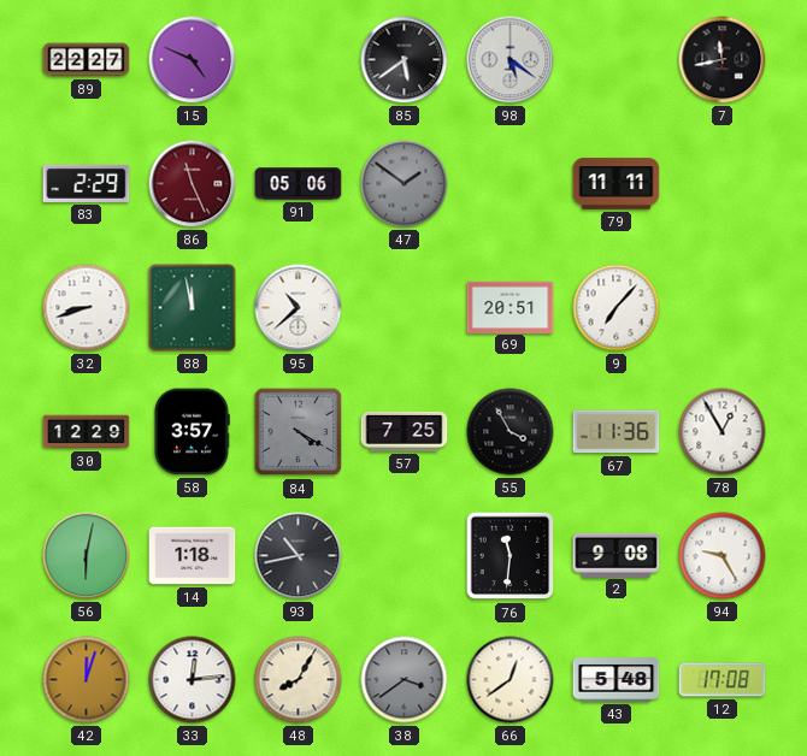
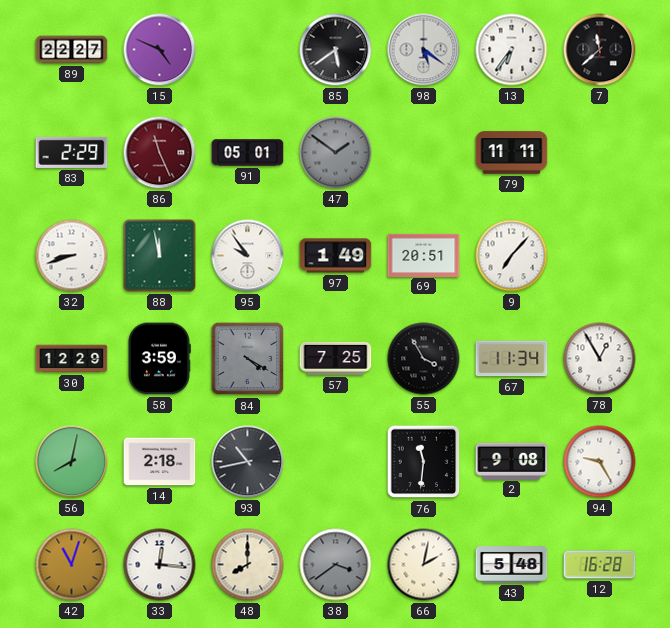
13: none -> 6:36
7: 11:43 -> 11:38
91: 05:06 -> 05:01
95: 10:38 -> 9:54
97: none -> 1:49
58: 3:57 -> 3:59
67: 11:36 -> 11:34
56: 6:02 -> 8:02
14: 1:18 -> 2:18
42: 12:03 -> 11:03
33: 12:14 -> 12:16
48: 8:05 -> 8:00
66: 12:39 -> 2:02
12: 17:08 -> 16:28
